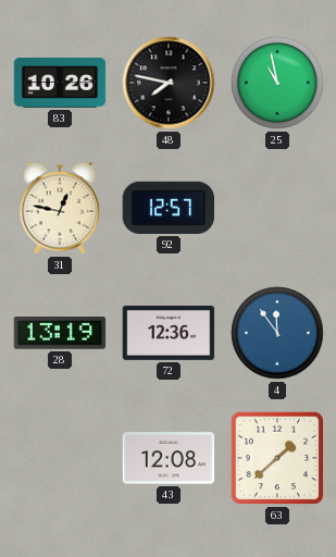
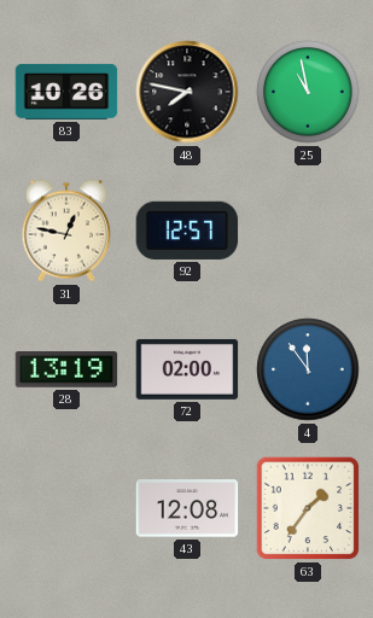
72: 12:36 -> 02:00
63: 1:38 -> 1:36
